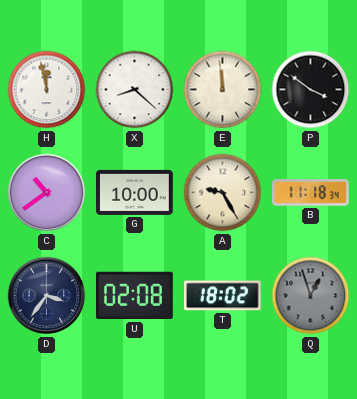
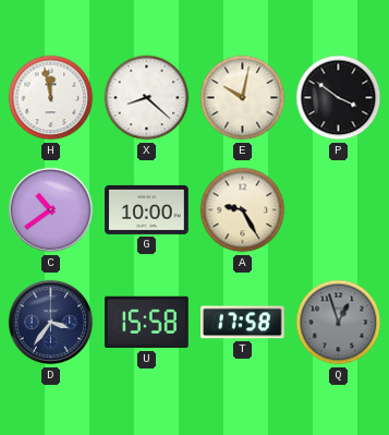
E: 11:59 -> 10:02
B: 11:18 -> none
U: 02:08 -> 15:58
T: 18:02 -> 17:58
